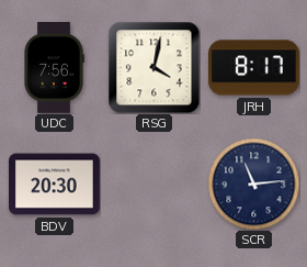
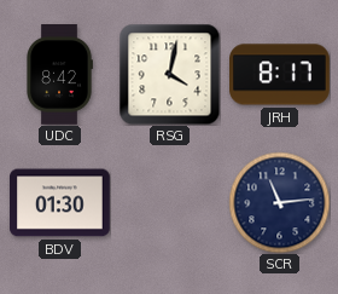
UDC: 7:56 -> 8:42
BDV: 20:30 -> 01:30
